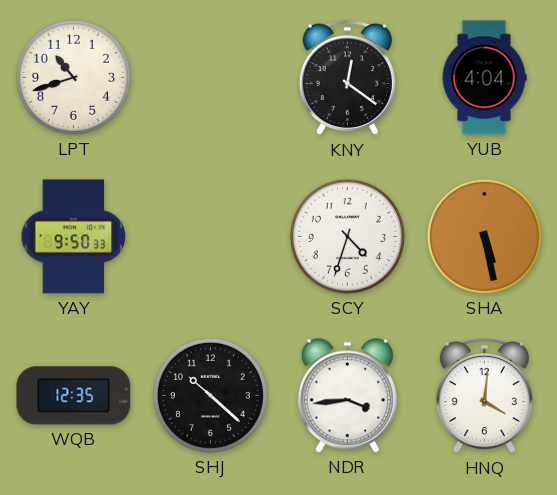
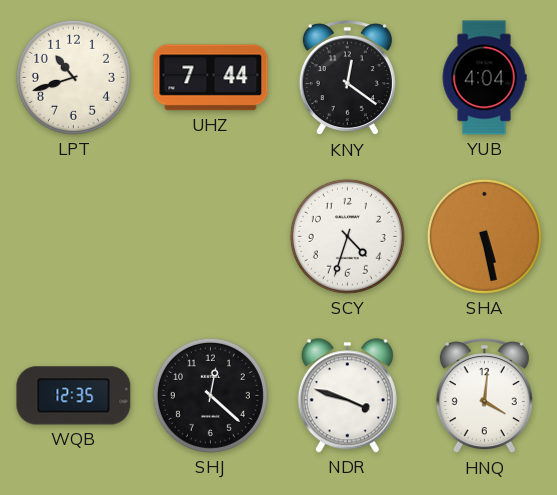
UHZ: none -> 7:44
YAY: 9:50 -> none
SHJ: 10:22 -> 12:22
NDR: 3:44 -> 3:48
